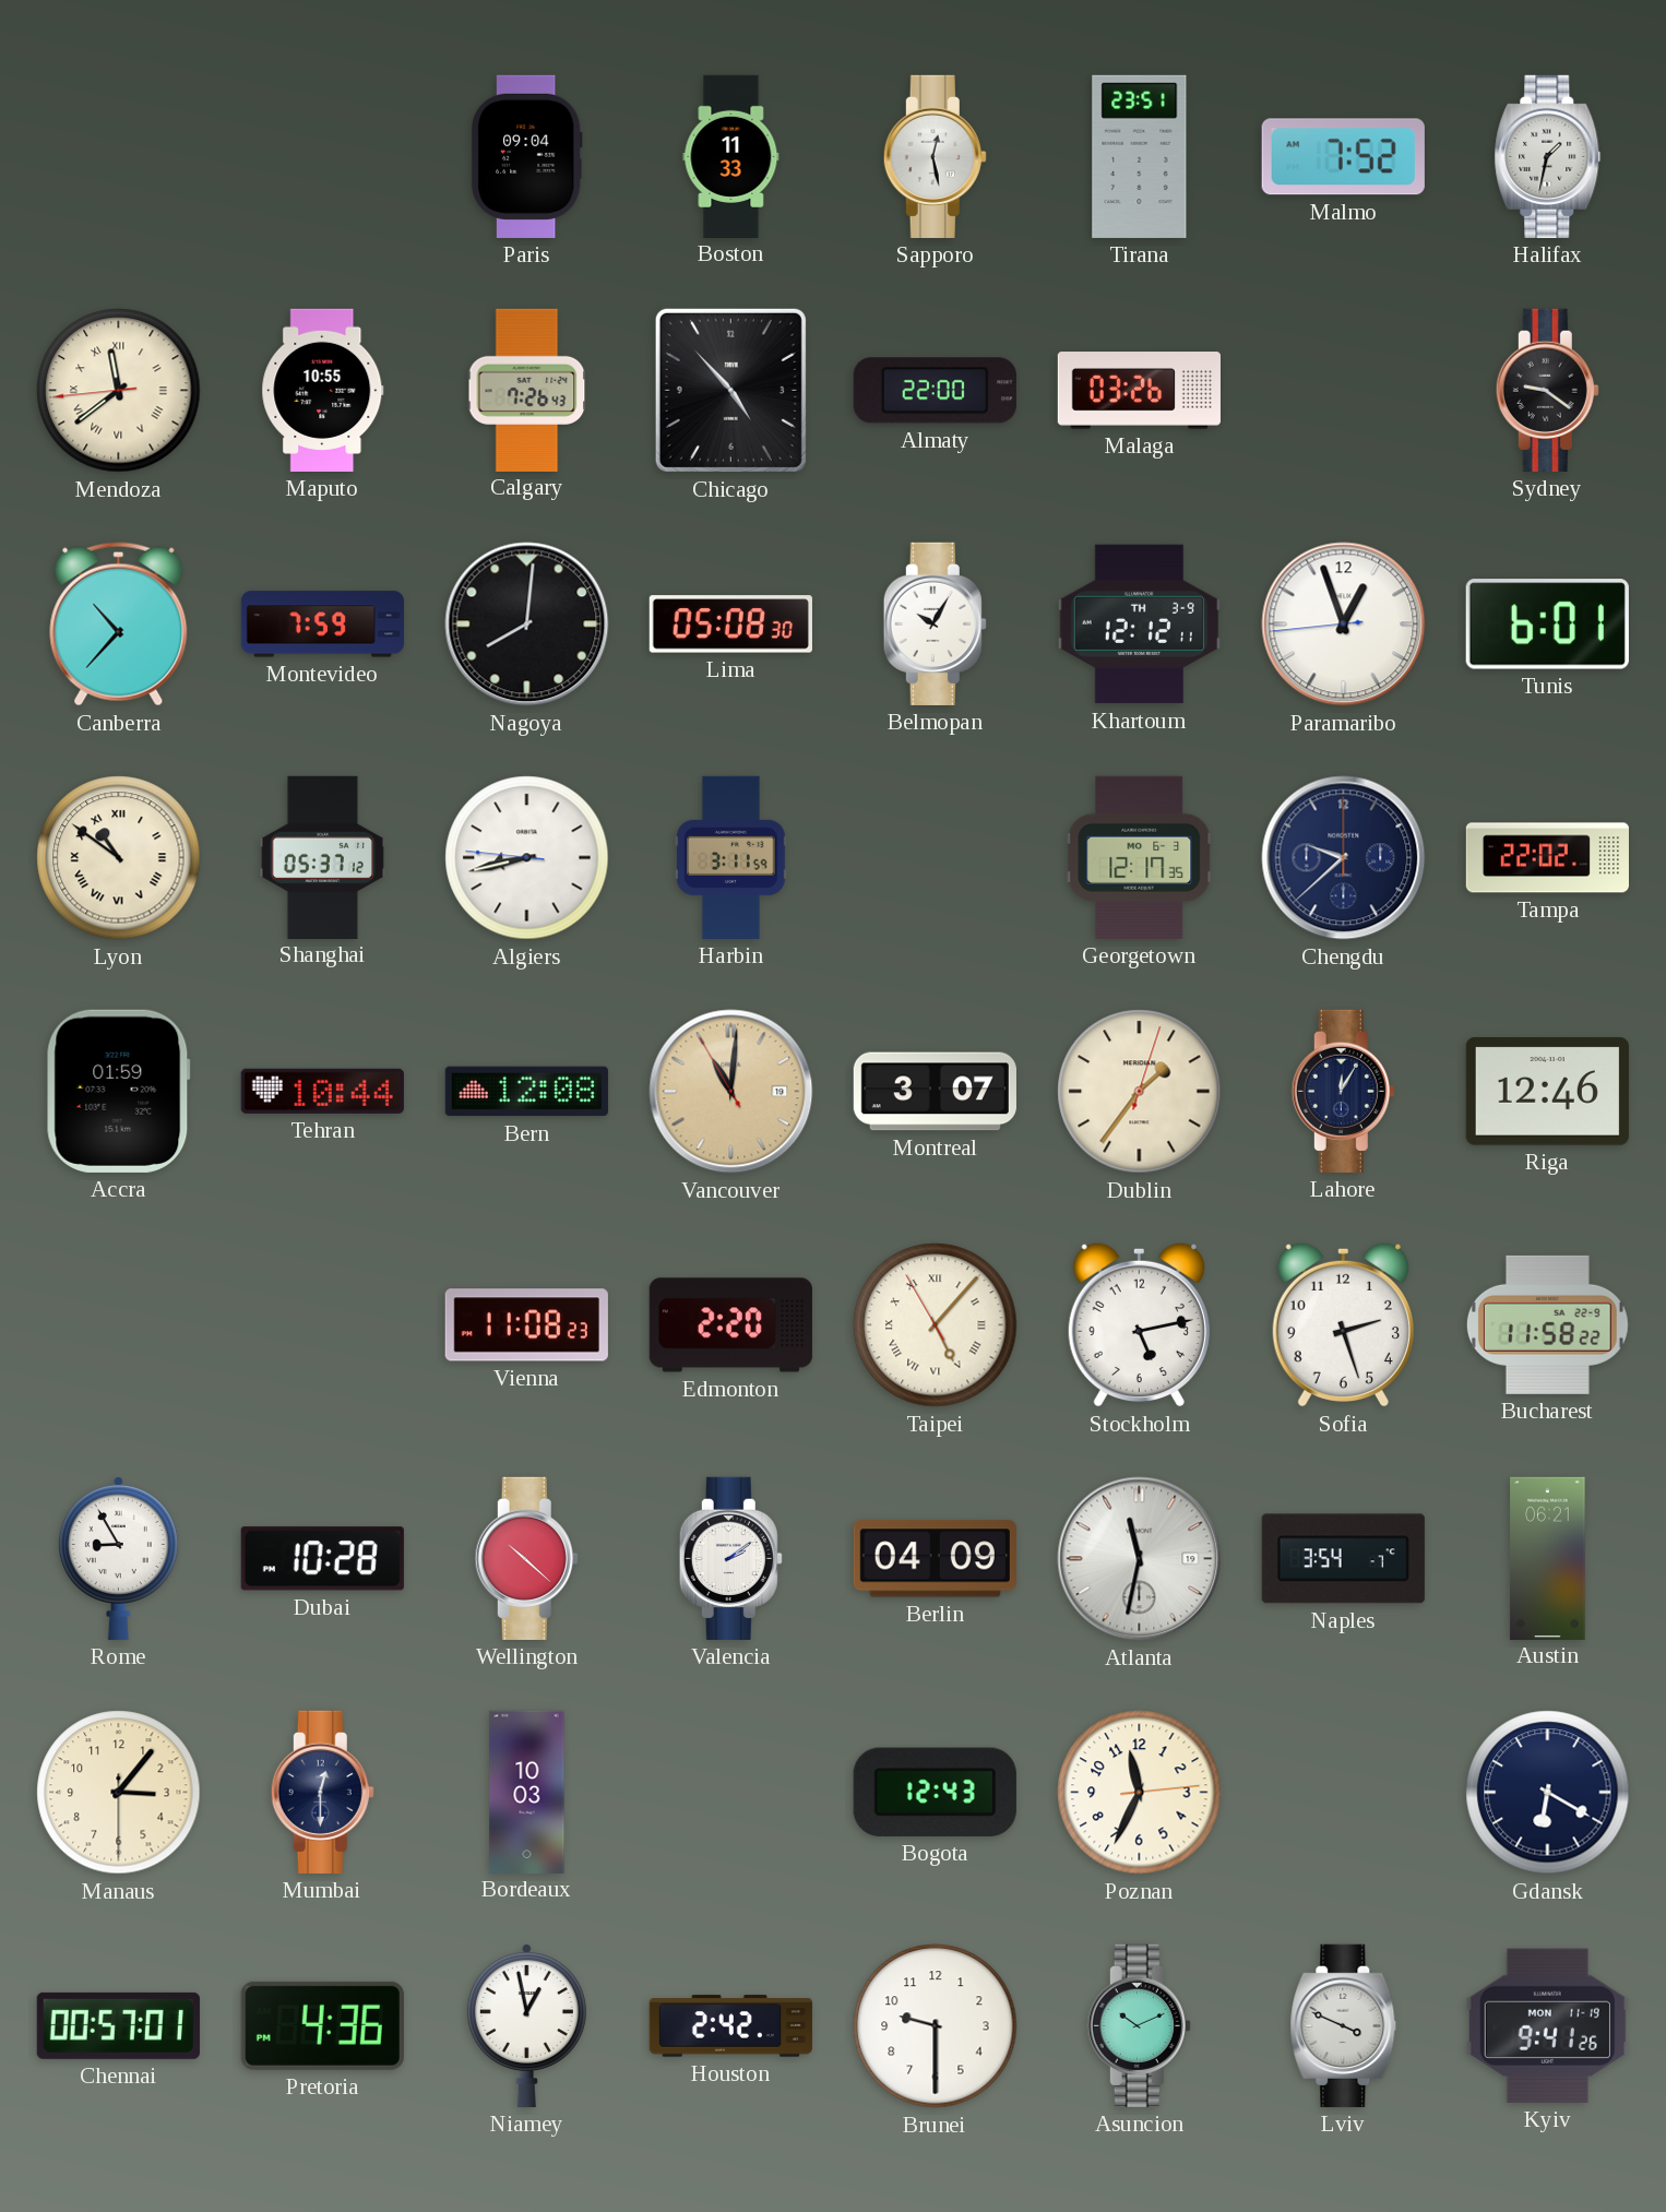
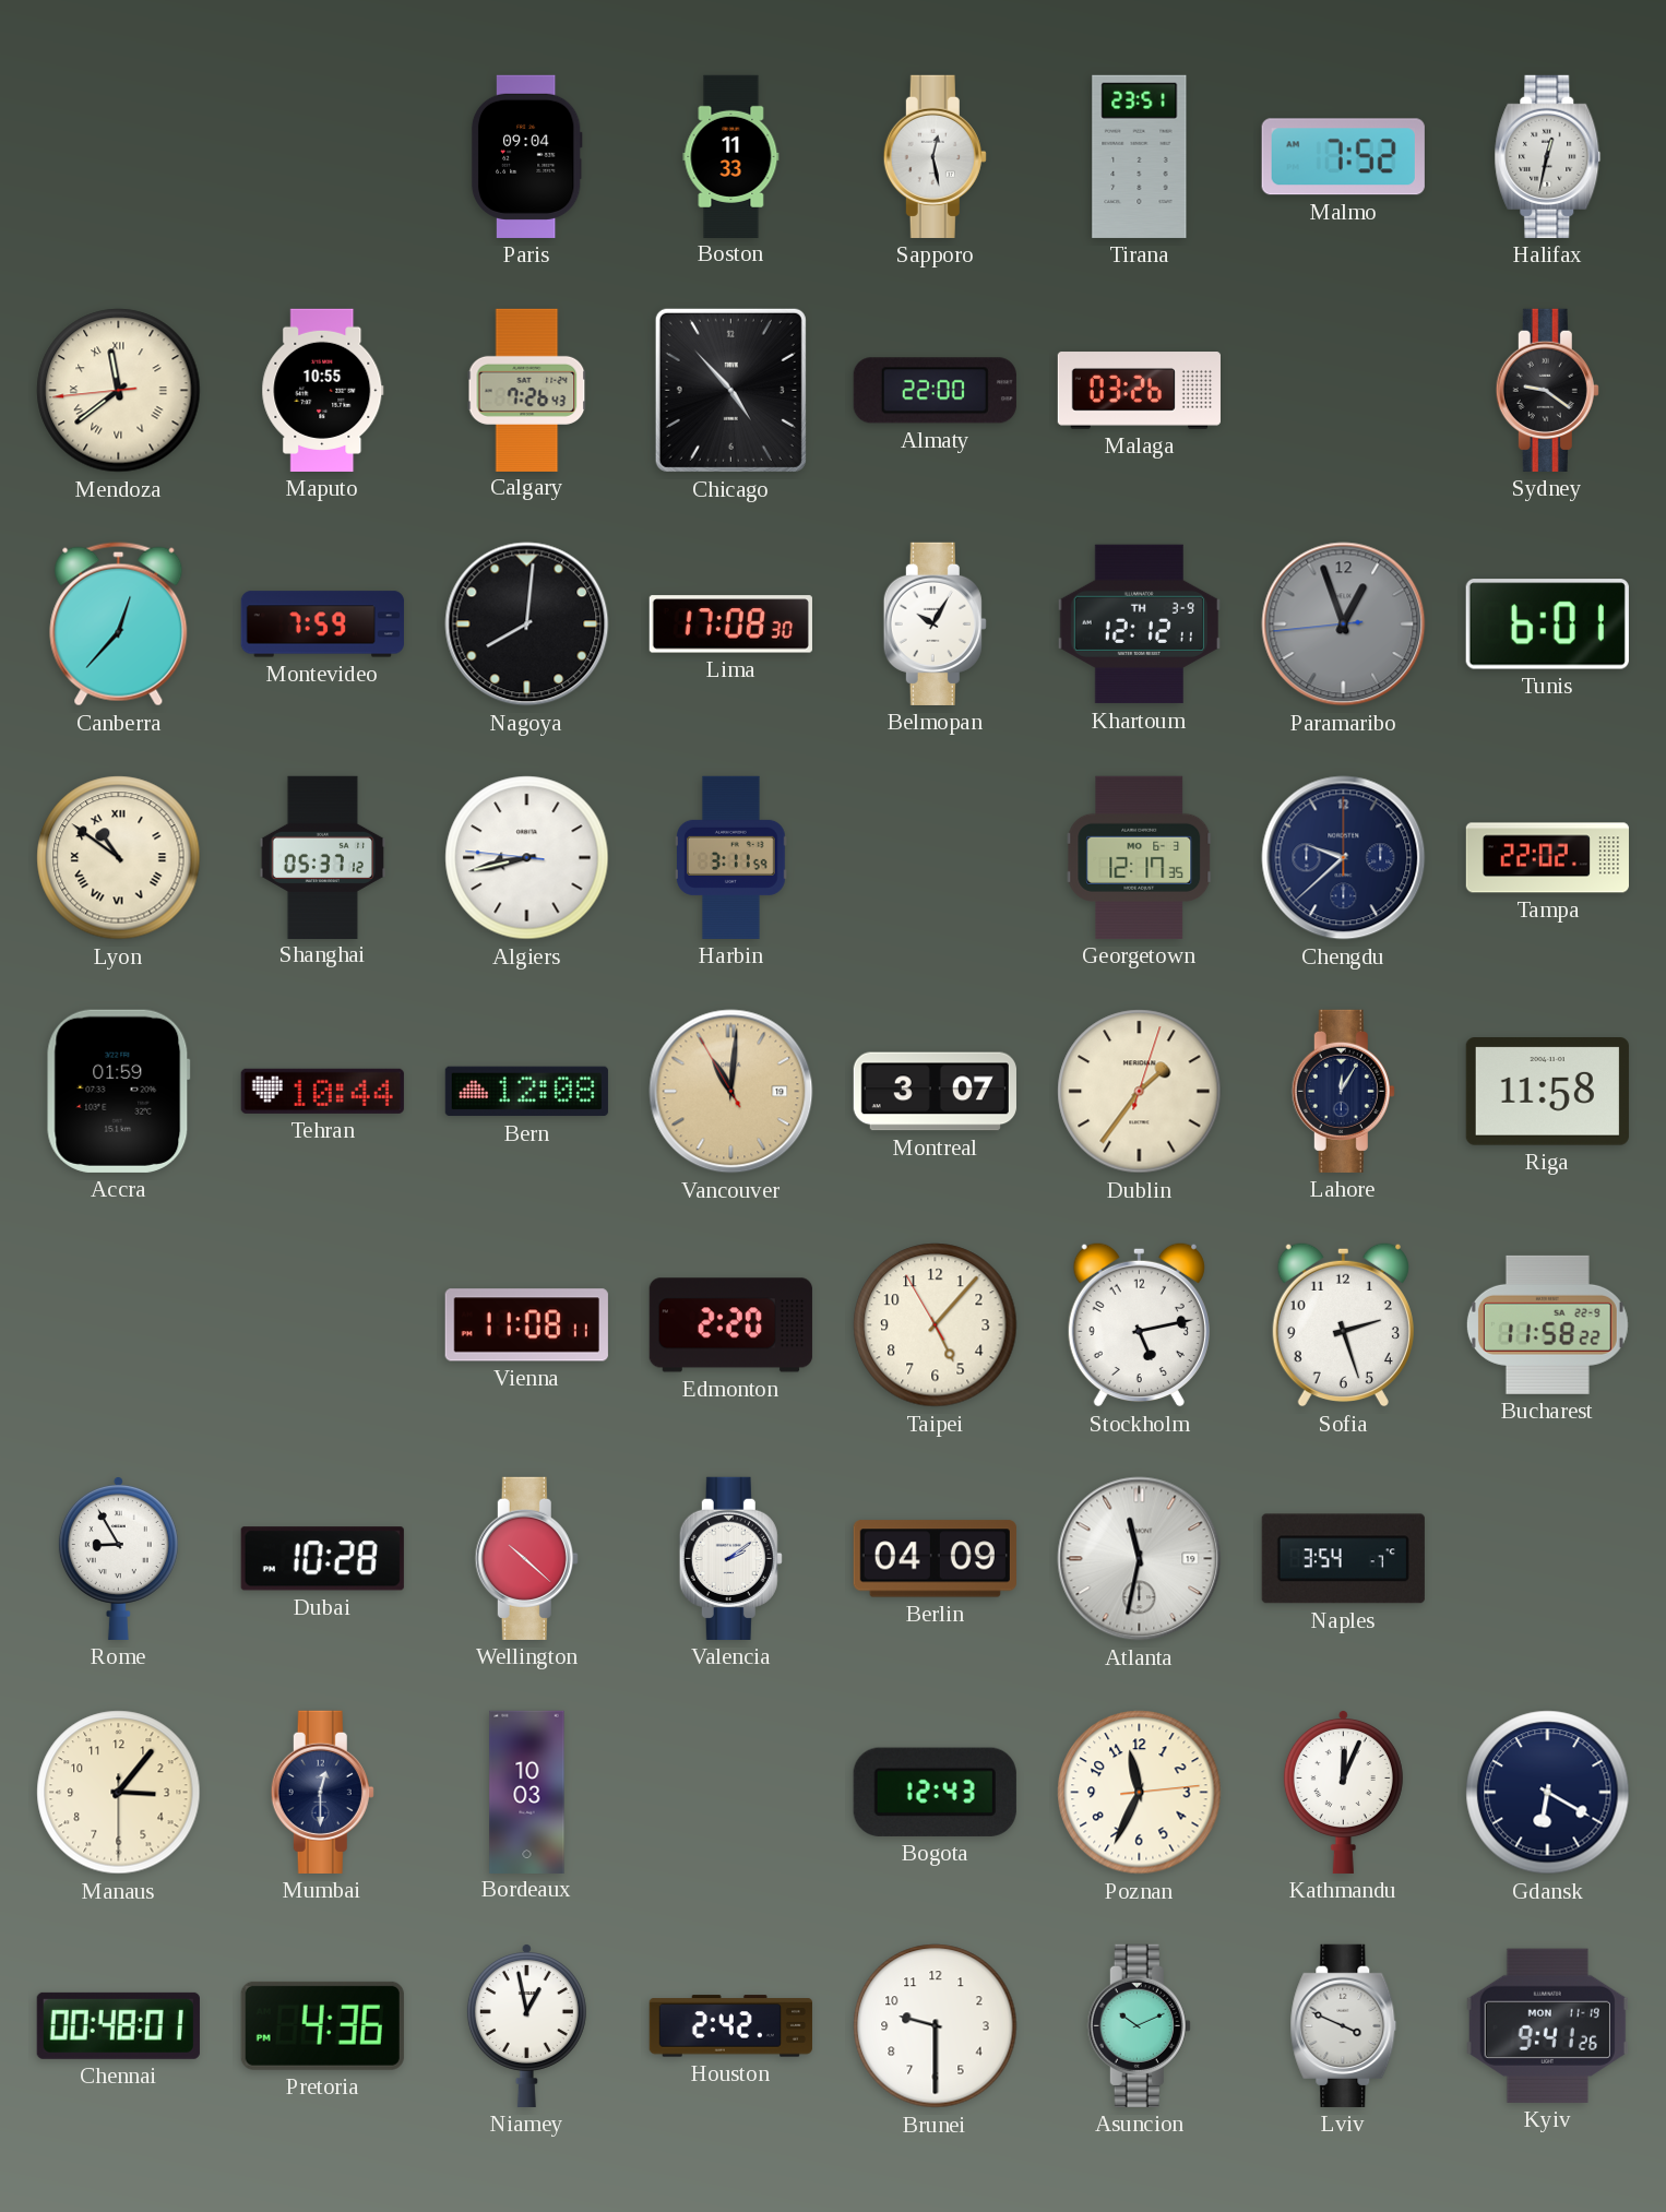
Halifax: 1:32 -> 12:32
Canberra: 10:37 -> 12:37
Lima: 05:08 -> 17:08
Paramaribo dial: white -> grey
Riga: 12:46 -> 11:58
Vienna: 11:08:23 -> 11:08:11
Taipei numerals: Roman -> Arabic
Austin: 06:21 -> none
Kathmandu: none -> 12:04
Chennai: 00:57 -> 00:48
